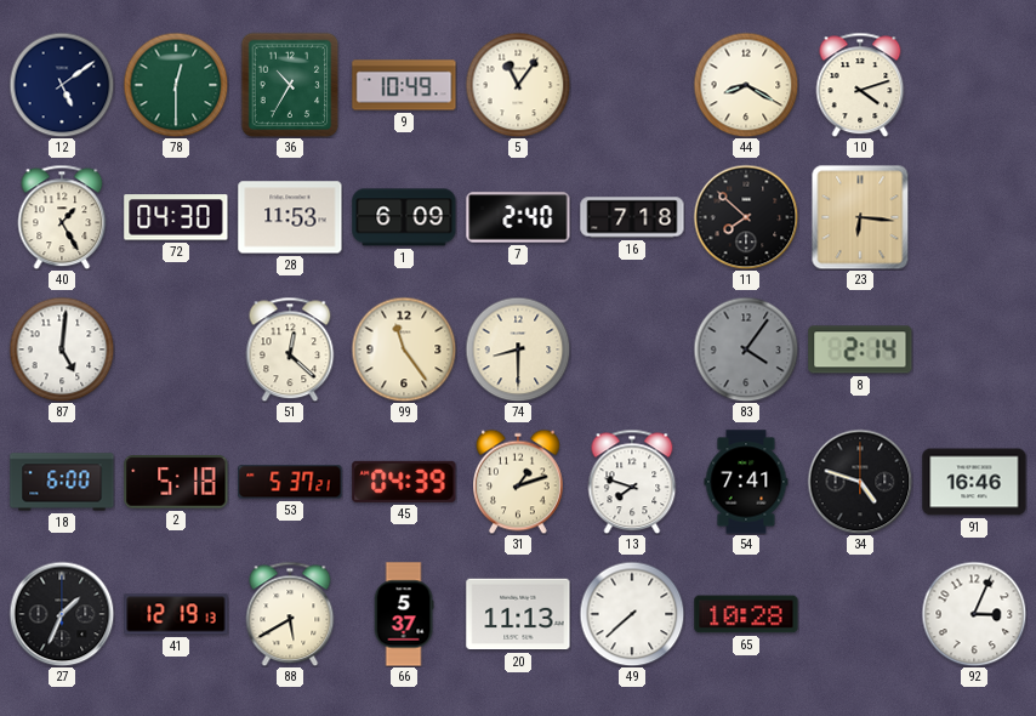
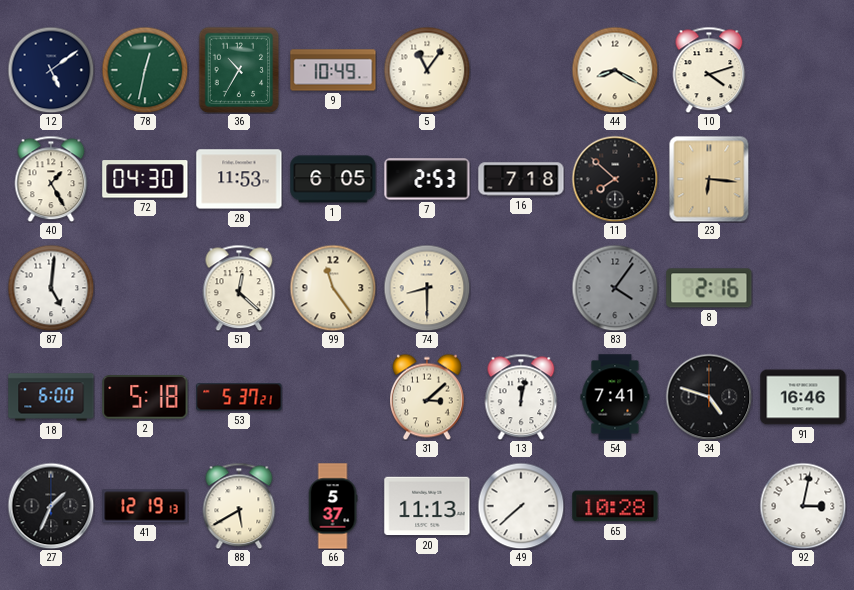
78: 12:30 -> 12:32
1: 6:09 -> 6:05
7: 2:40 -> 2:53
8: 2:14 -> 2:16
45: 04:39 -> none
31: 1:12 -> 3:08
13: 7:48 -> 12:02
92: 3:04 -> 3:02
